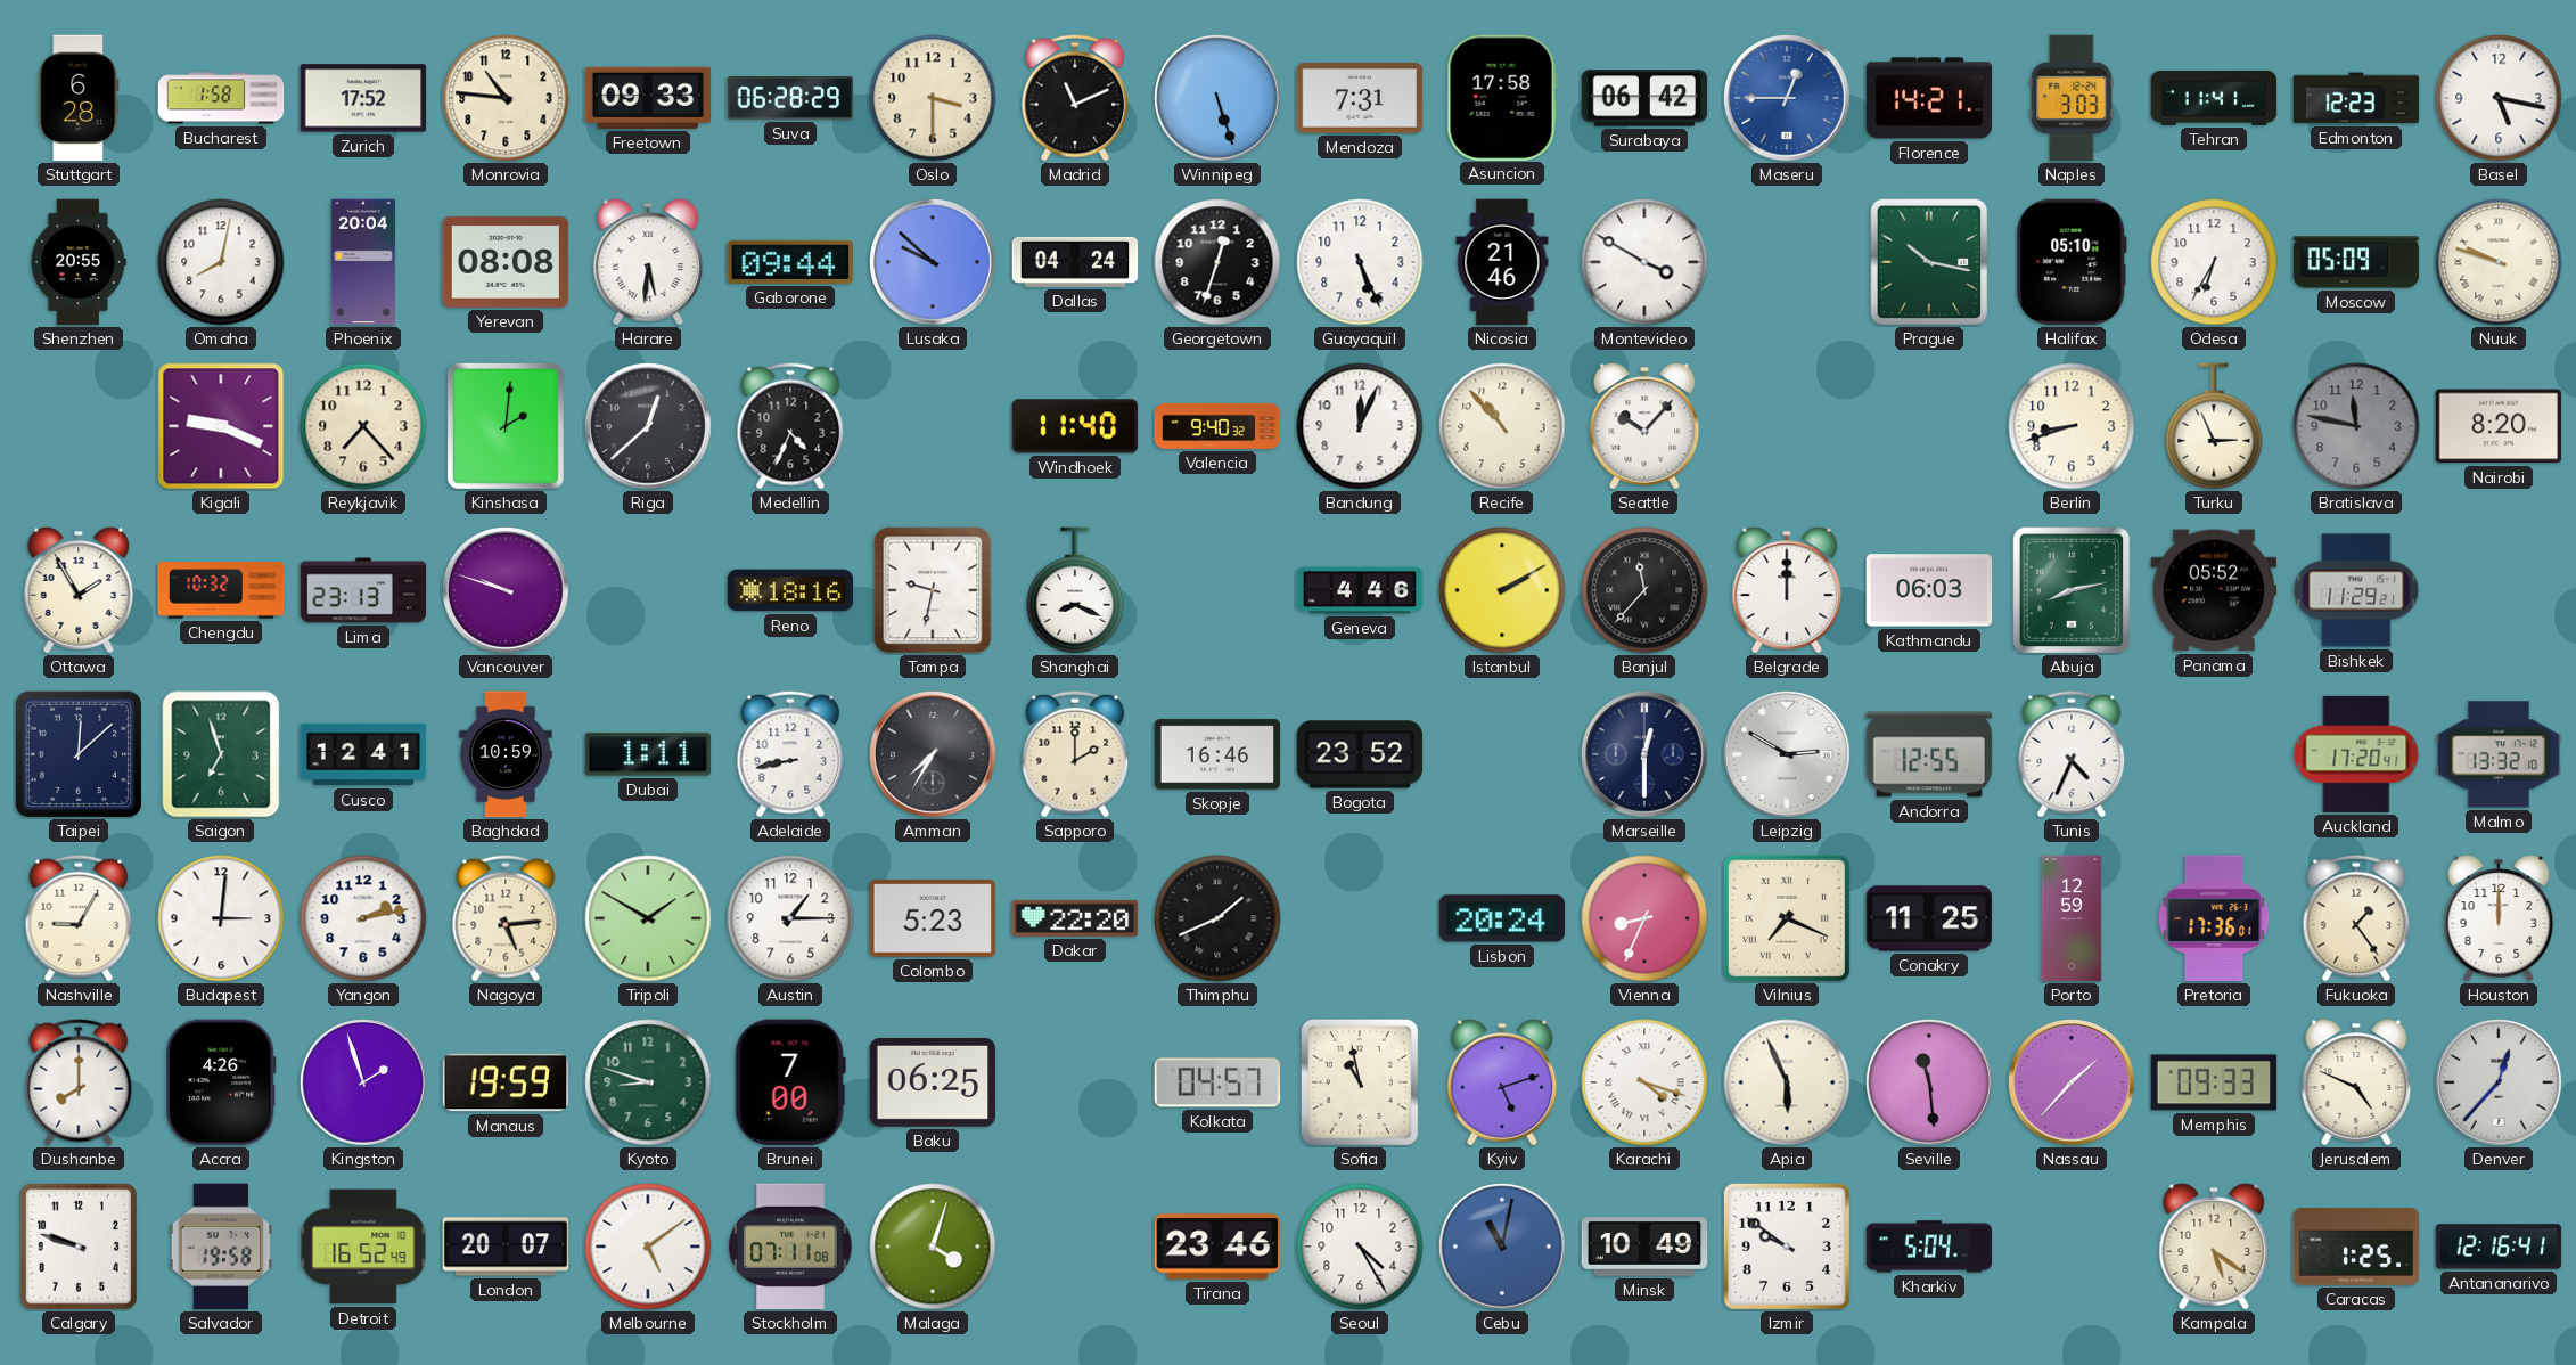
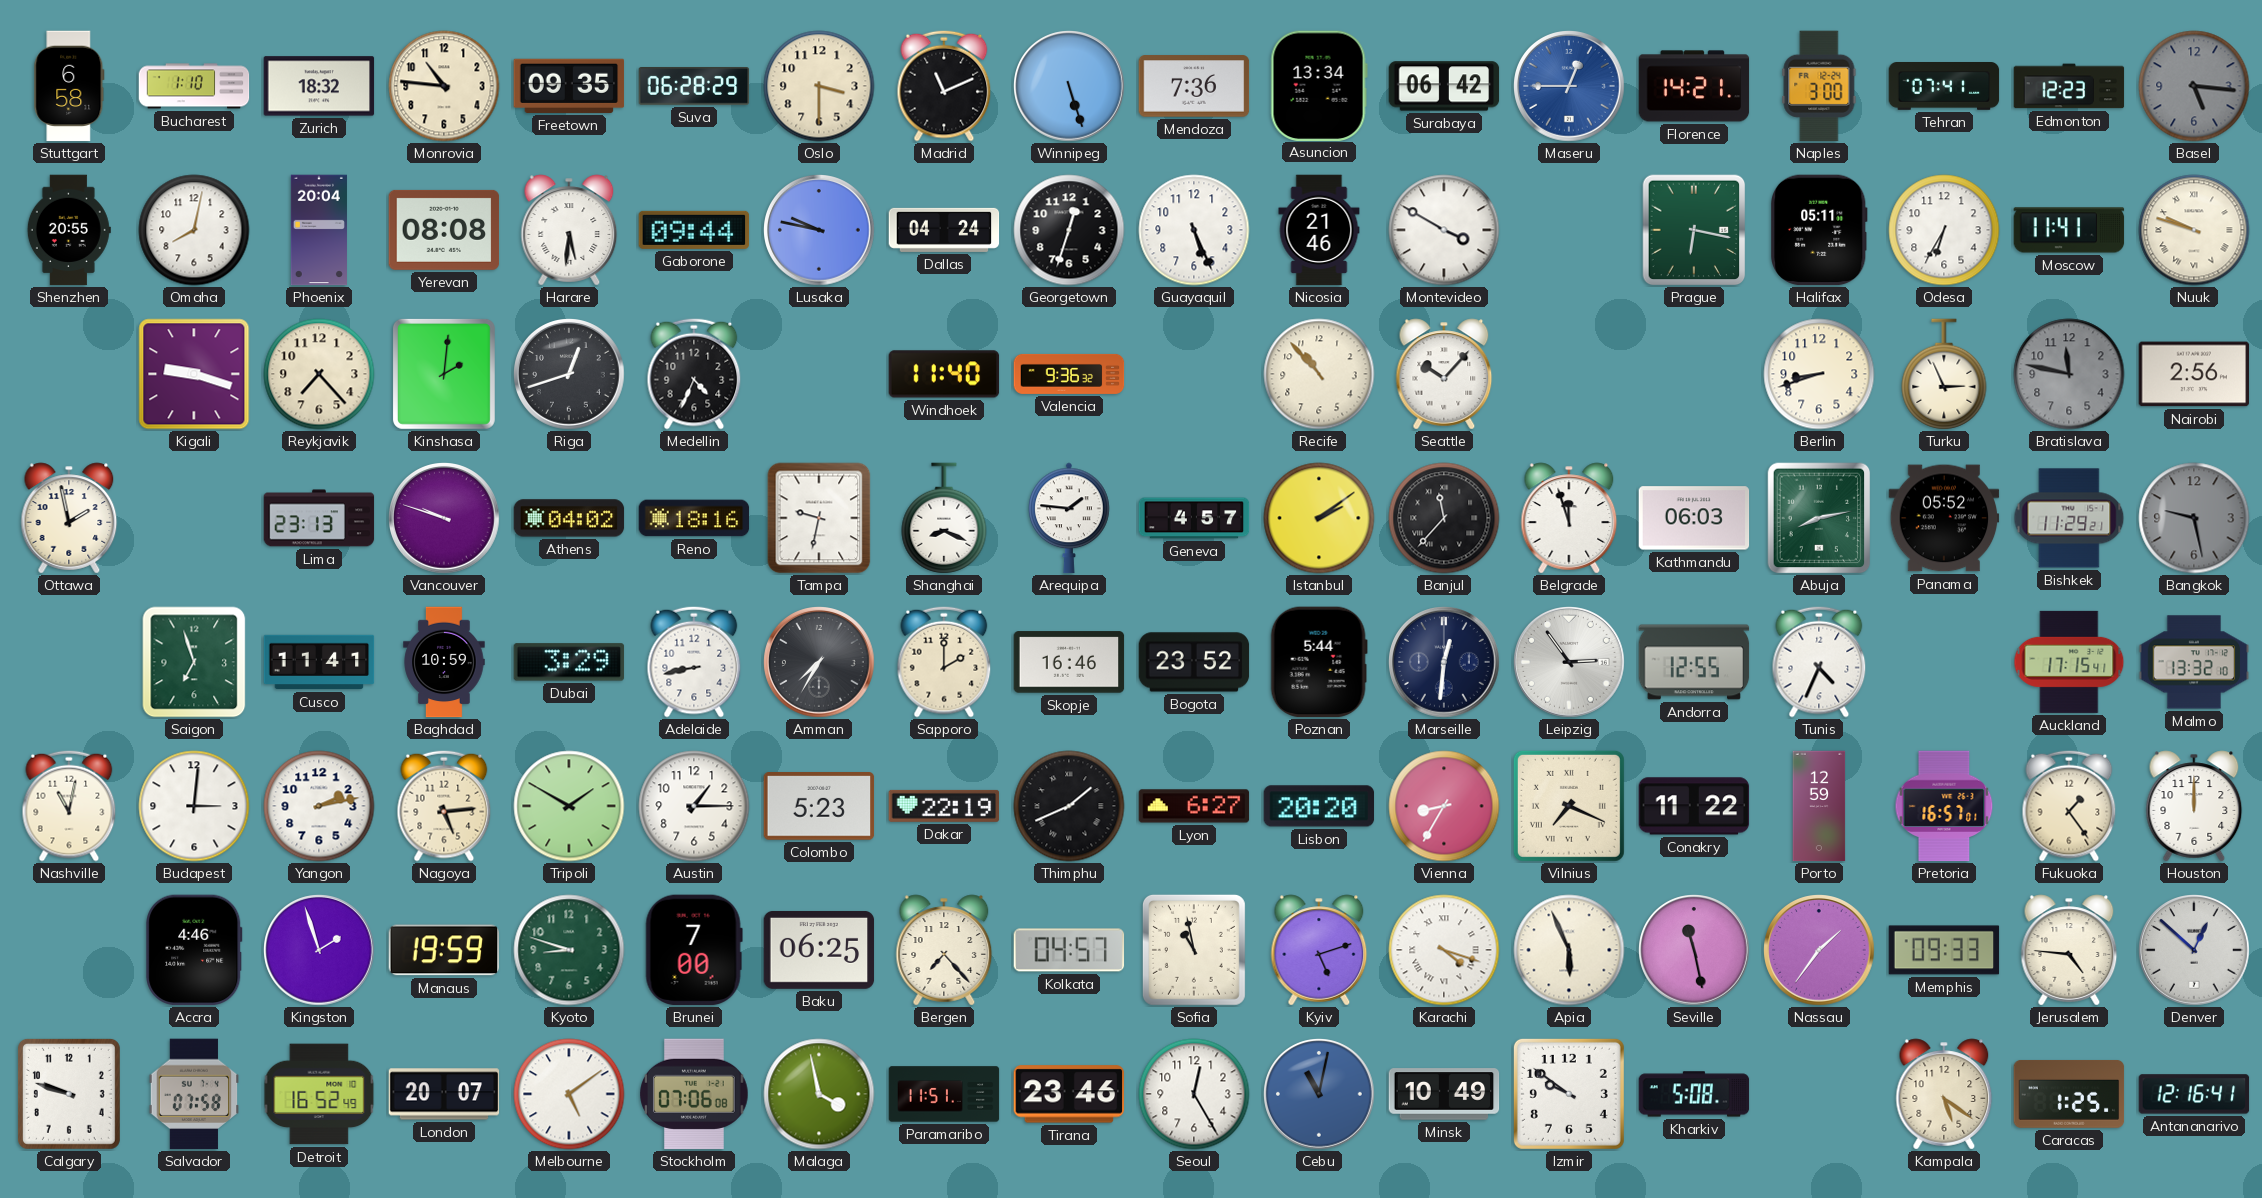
Stuttgart: 6:28 -> 6:58
Bucharest: 1:58 -> 1:10
Zurich: 17:52 -> 18:32
Freetown: 09:33 -> 09:35
Mendoza: 7:31 -> 7:36
Asuncion: 17:58 -> 13:34
Naples: 3:03 -> 3:00
Tehran: 11:41 -> 07:41
Basel: 5:17 -> 5:16
Basel dial: white -> grey
Lusaka: 9:52 -> 9:47
Prague: 10:17 -> 6:17
Halifax: 05:10 -> 05:11
Moscow: 05:09 -> 11:41
Kigali: 9:19 -> 9:18
Riga: 12:38 -> 12:42
Valencia: 9:40 -> 9:36
Bandung: 12:04 -> none
Nairobi: 8:20 -> 2:56
Ottawa: 1:55 -> 1:58
Chengdu: 10:32 -> none
Athens: none -> 04:02
Arequipa: none -> 1:46
Geneva: 4:46 -> 4:57
Istanbul: 2:10 -> 2:09
Belgrade: 12:00 -> 11:57
Bangkok: none -> 9:28
Taipei: 12:08 -> none
Cusco: 12:41 -> 11:41
Dubai: 1:11 -> 3:29
Poznan: none -> 5:44
Marseille: 12:30 -> 12:31
Leipzig: 2:50 -> 2:54
Auckland: 17:20 -> 17:15
Nashville: 9:05 -> 11:02
Dakar: 22:20 -> 22:19
Lyon: none -> 6:27
Lisbon: 20:24 -> 20:20
Vienna: 8:34 -> 8:35
Conakry: 11:25 -> 11:22
Pretoria: 17:36 -> 16:57
Dushanbe: 8:00 -> none
Accra: 4:26 -> 4:46
Bergen: none -> 7:23
Seville: 11:29 -> 11:28
Nassau: 1:37 -> 1:36
Jerusalem: 4:49 -> 4:46
Denver: 12:37 -> 12:52
Salvador: 19:58 -> 07:58
Stockholm: 07:11 -> 07:06
Malaga: 4:03 -> 3:58
Paramaribo: none -> 11:51
Seoul: 4:25 -> 12:25
Kharkiv: 5:04 -> 5:08
